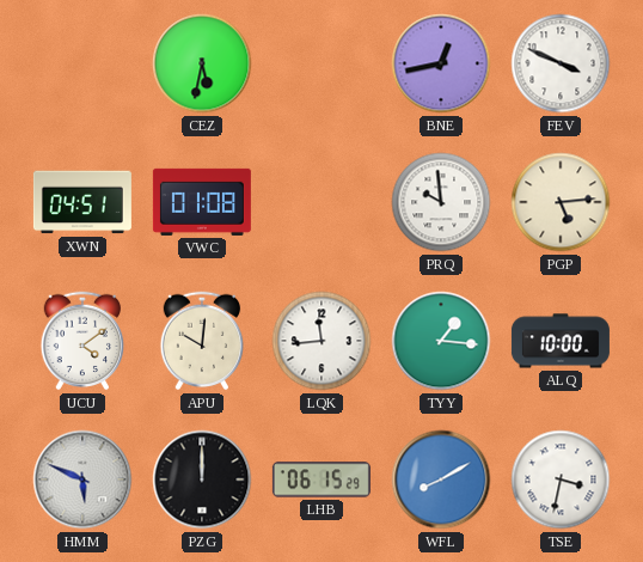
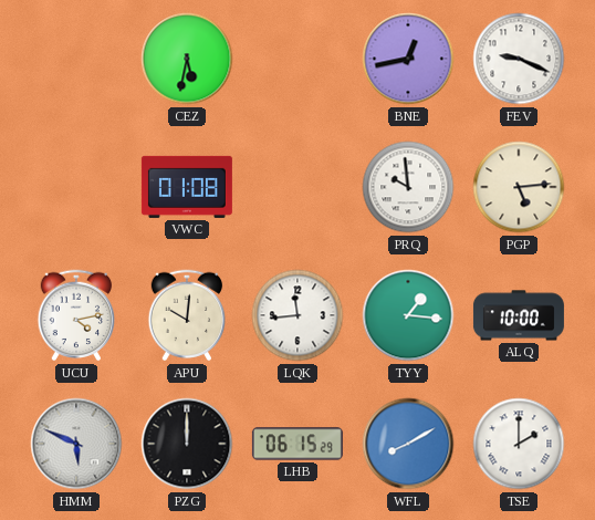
FEV: 3:49 -> 9:19
XWN: 04:51 -> none
UCU: 4:09 -> 4:13
TSE: 3:32 -> 2:00
